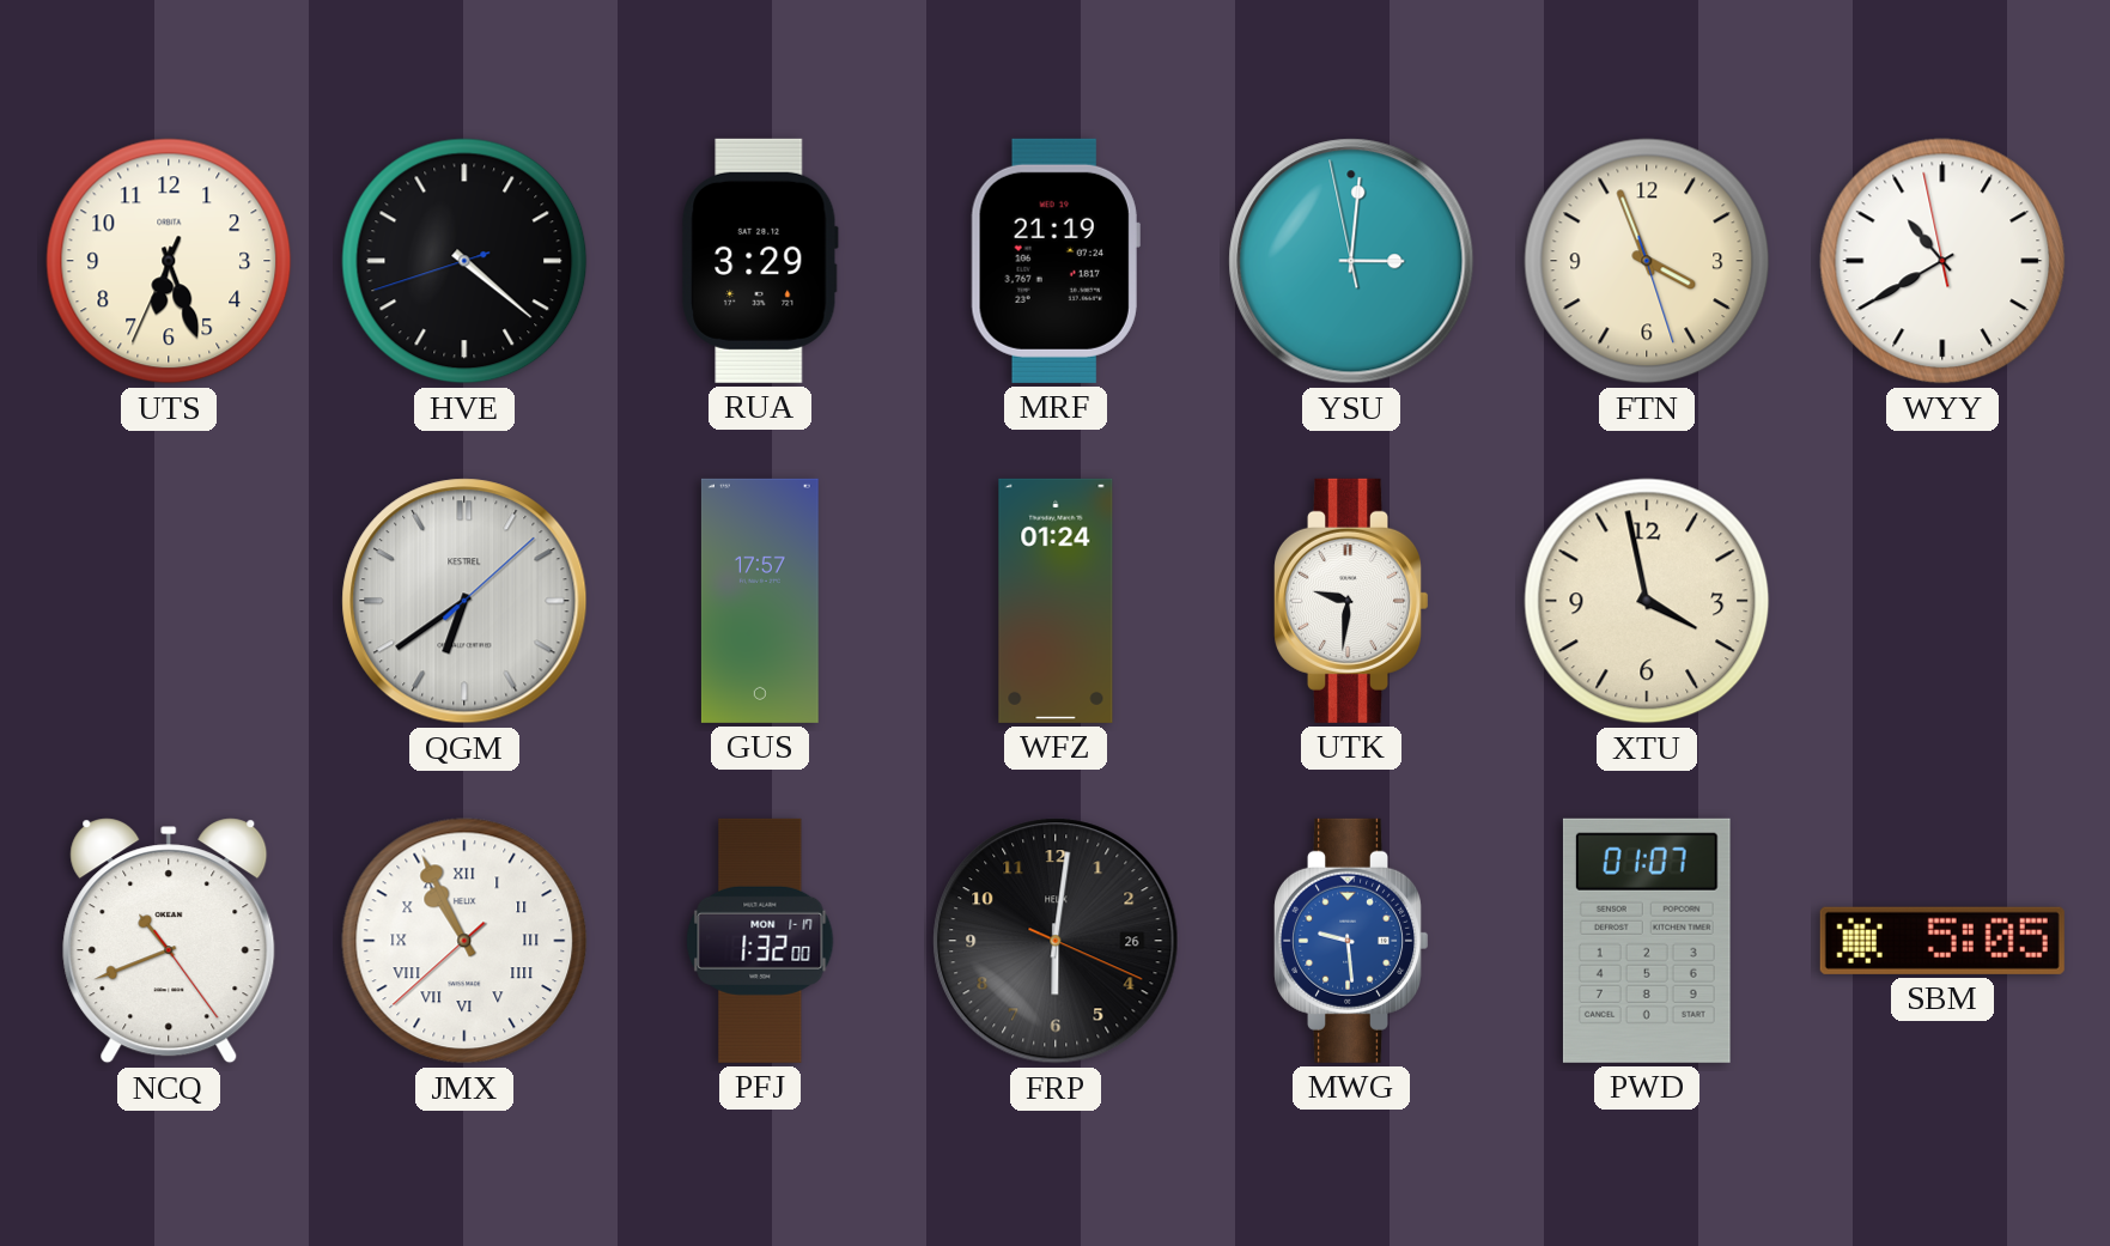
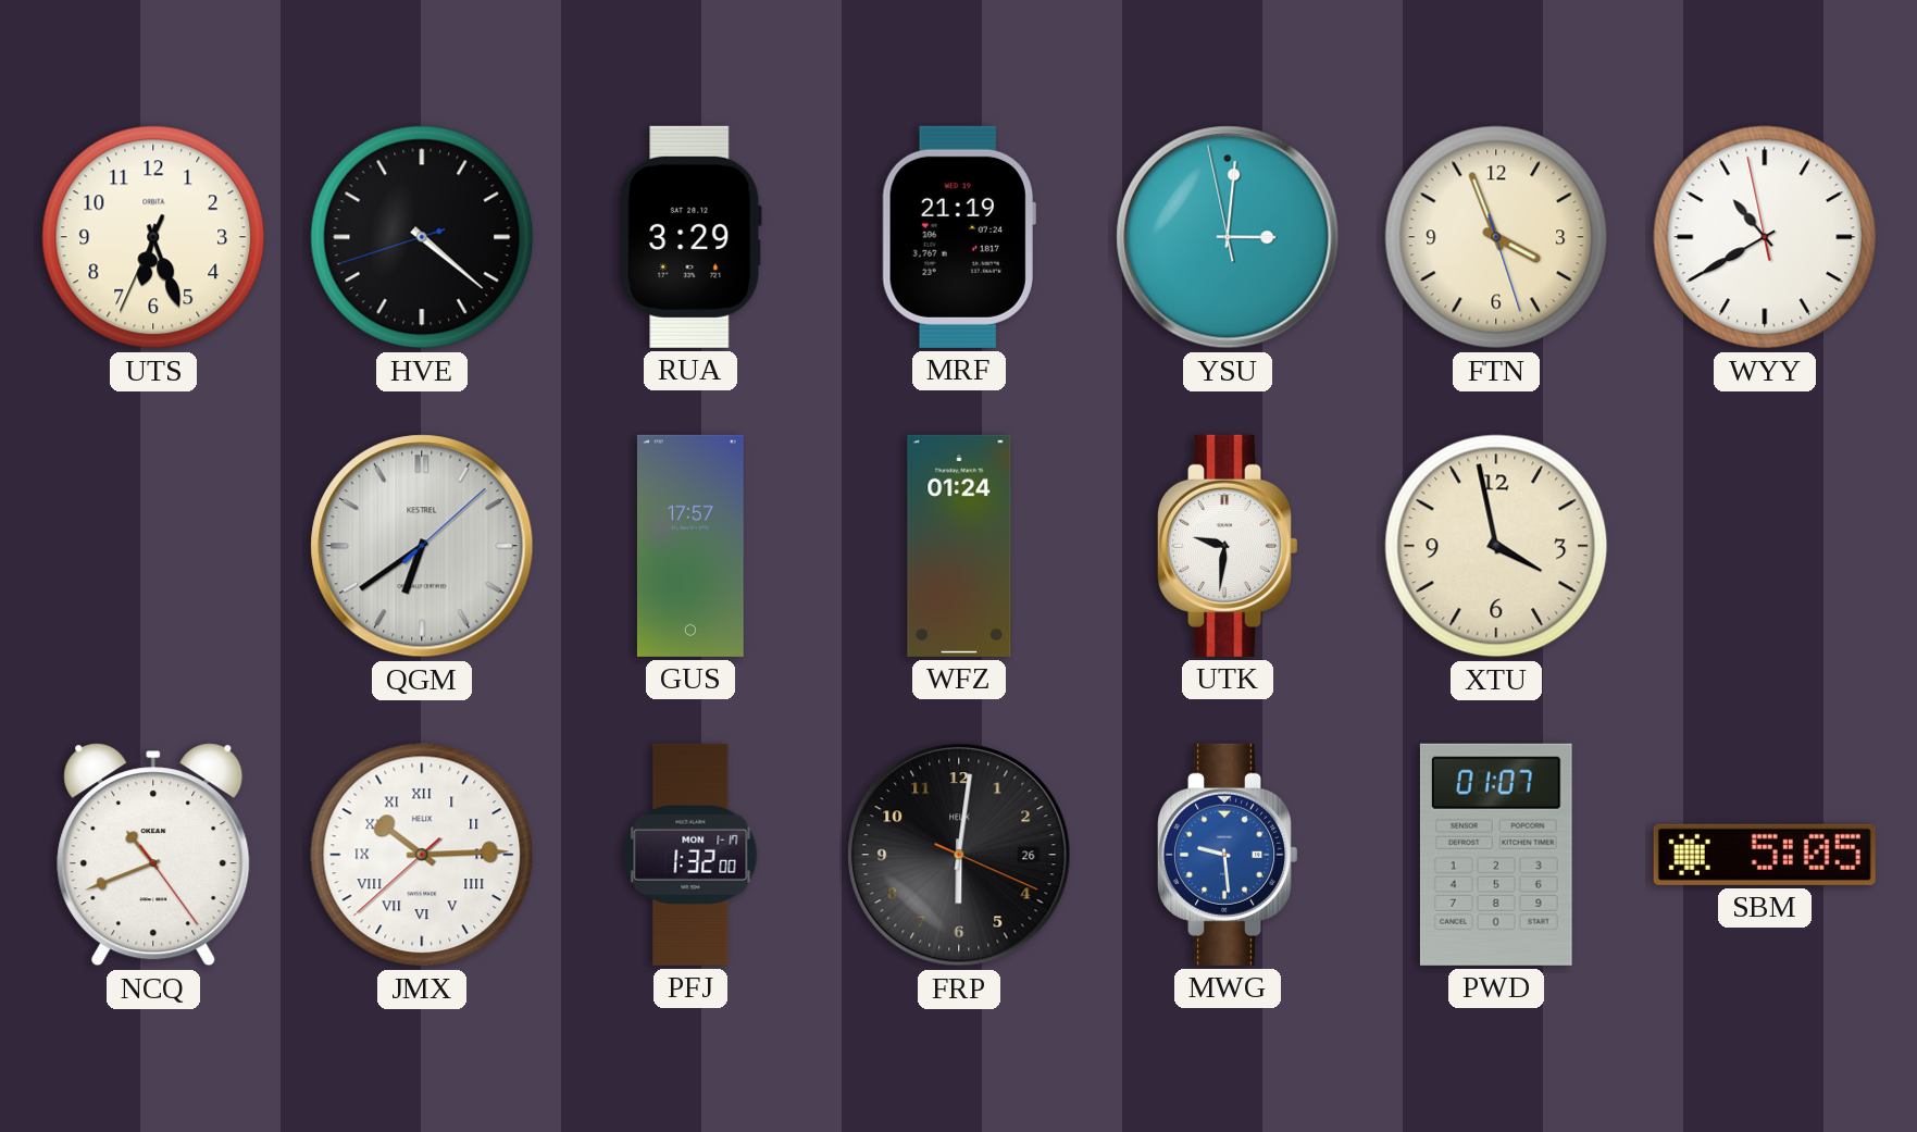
JMX: 10:55 -> 10:14
